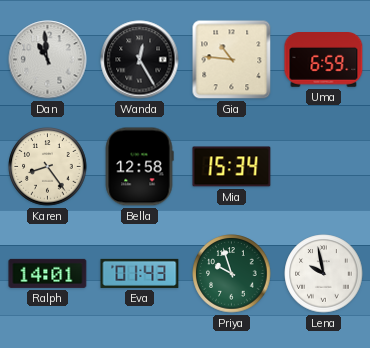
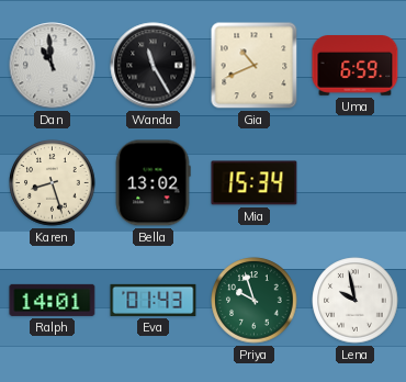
Wanda: 12:25 -> 11:25
Gia: 10:46 -> 10:41
Karen: 8:24 -> 8:27
Bella: 12:58 -> 13:02
